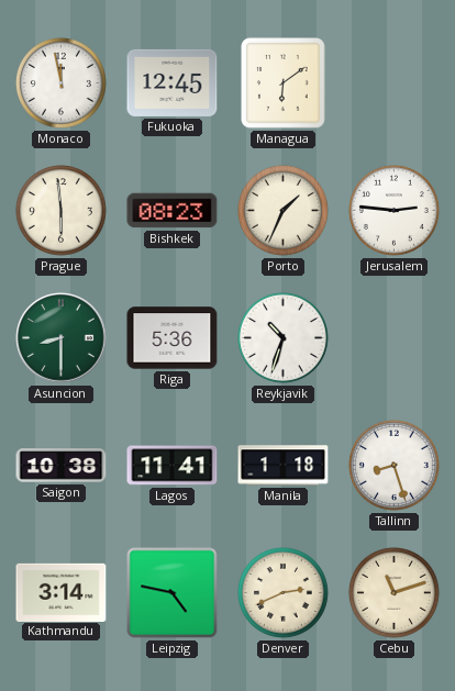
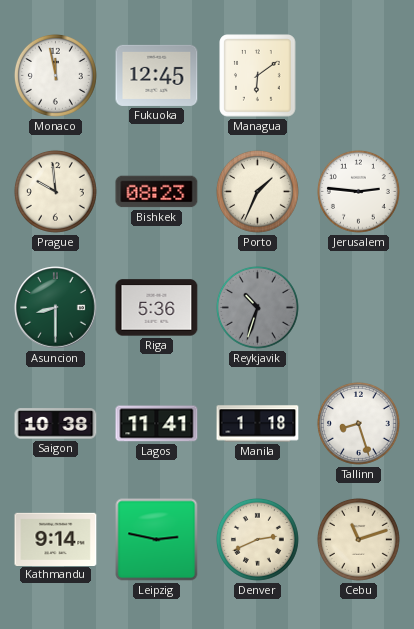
Prague: 5:59 -> 9:59
Reykjavik dial: white -> grey
Kathmandu: 3:14 -> 9:14
Leipzig: 4:47 -> 2:47
